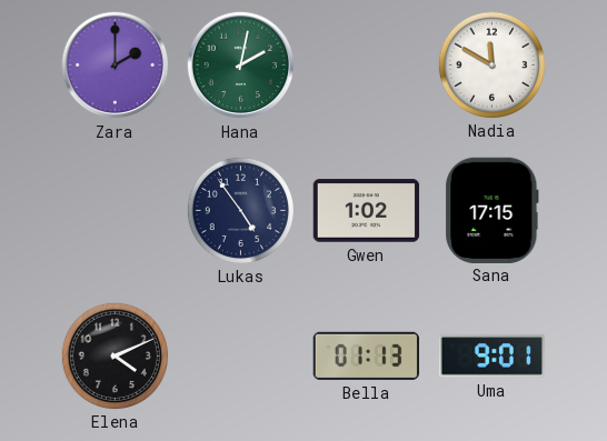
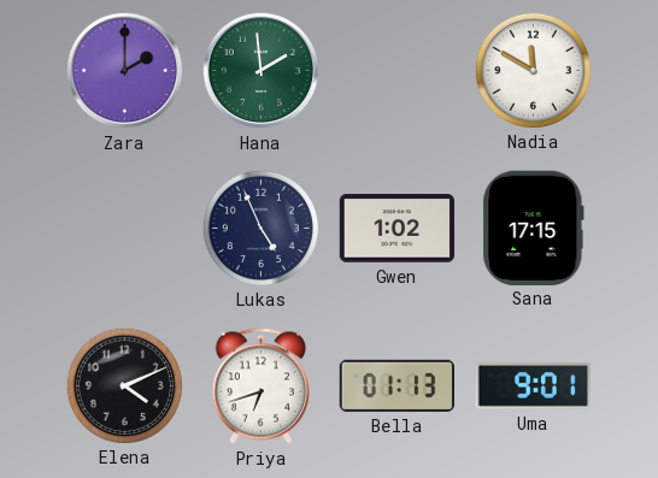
Hana: 2:02 -> 1:59
Lukas: 4:54 -> 4:56
Priya: none -> 6:42
